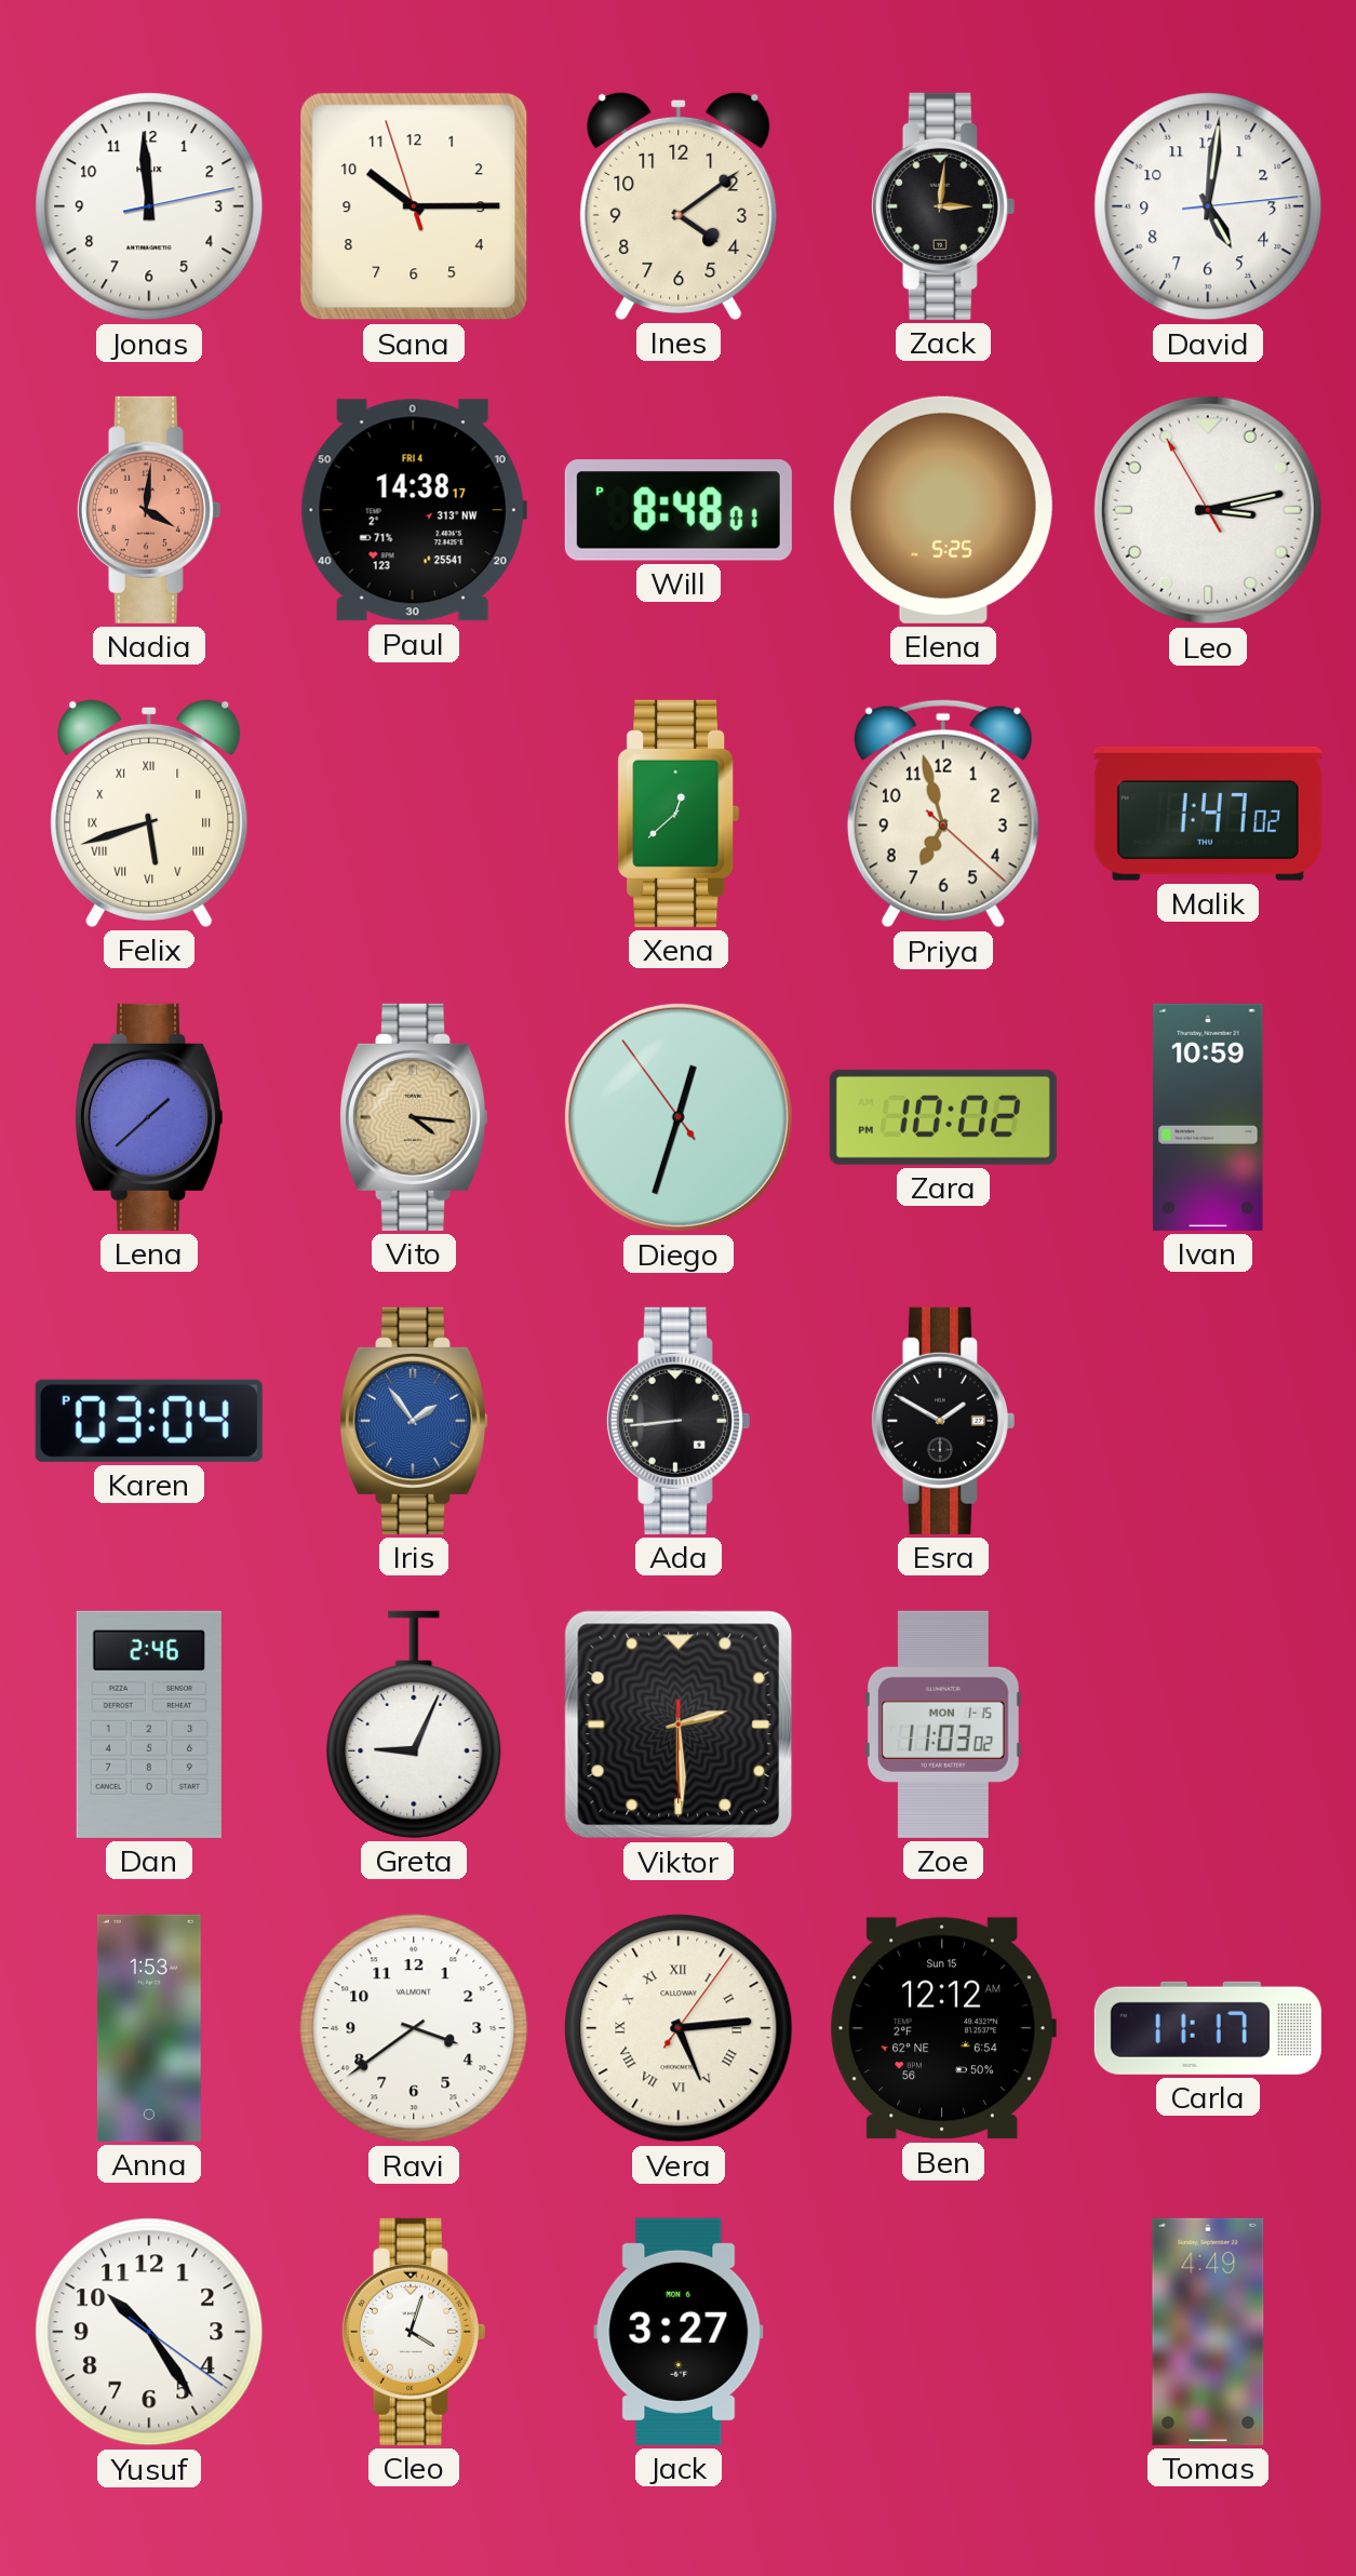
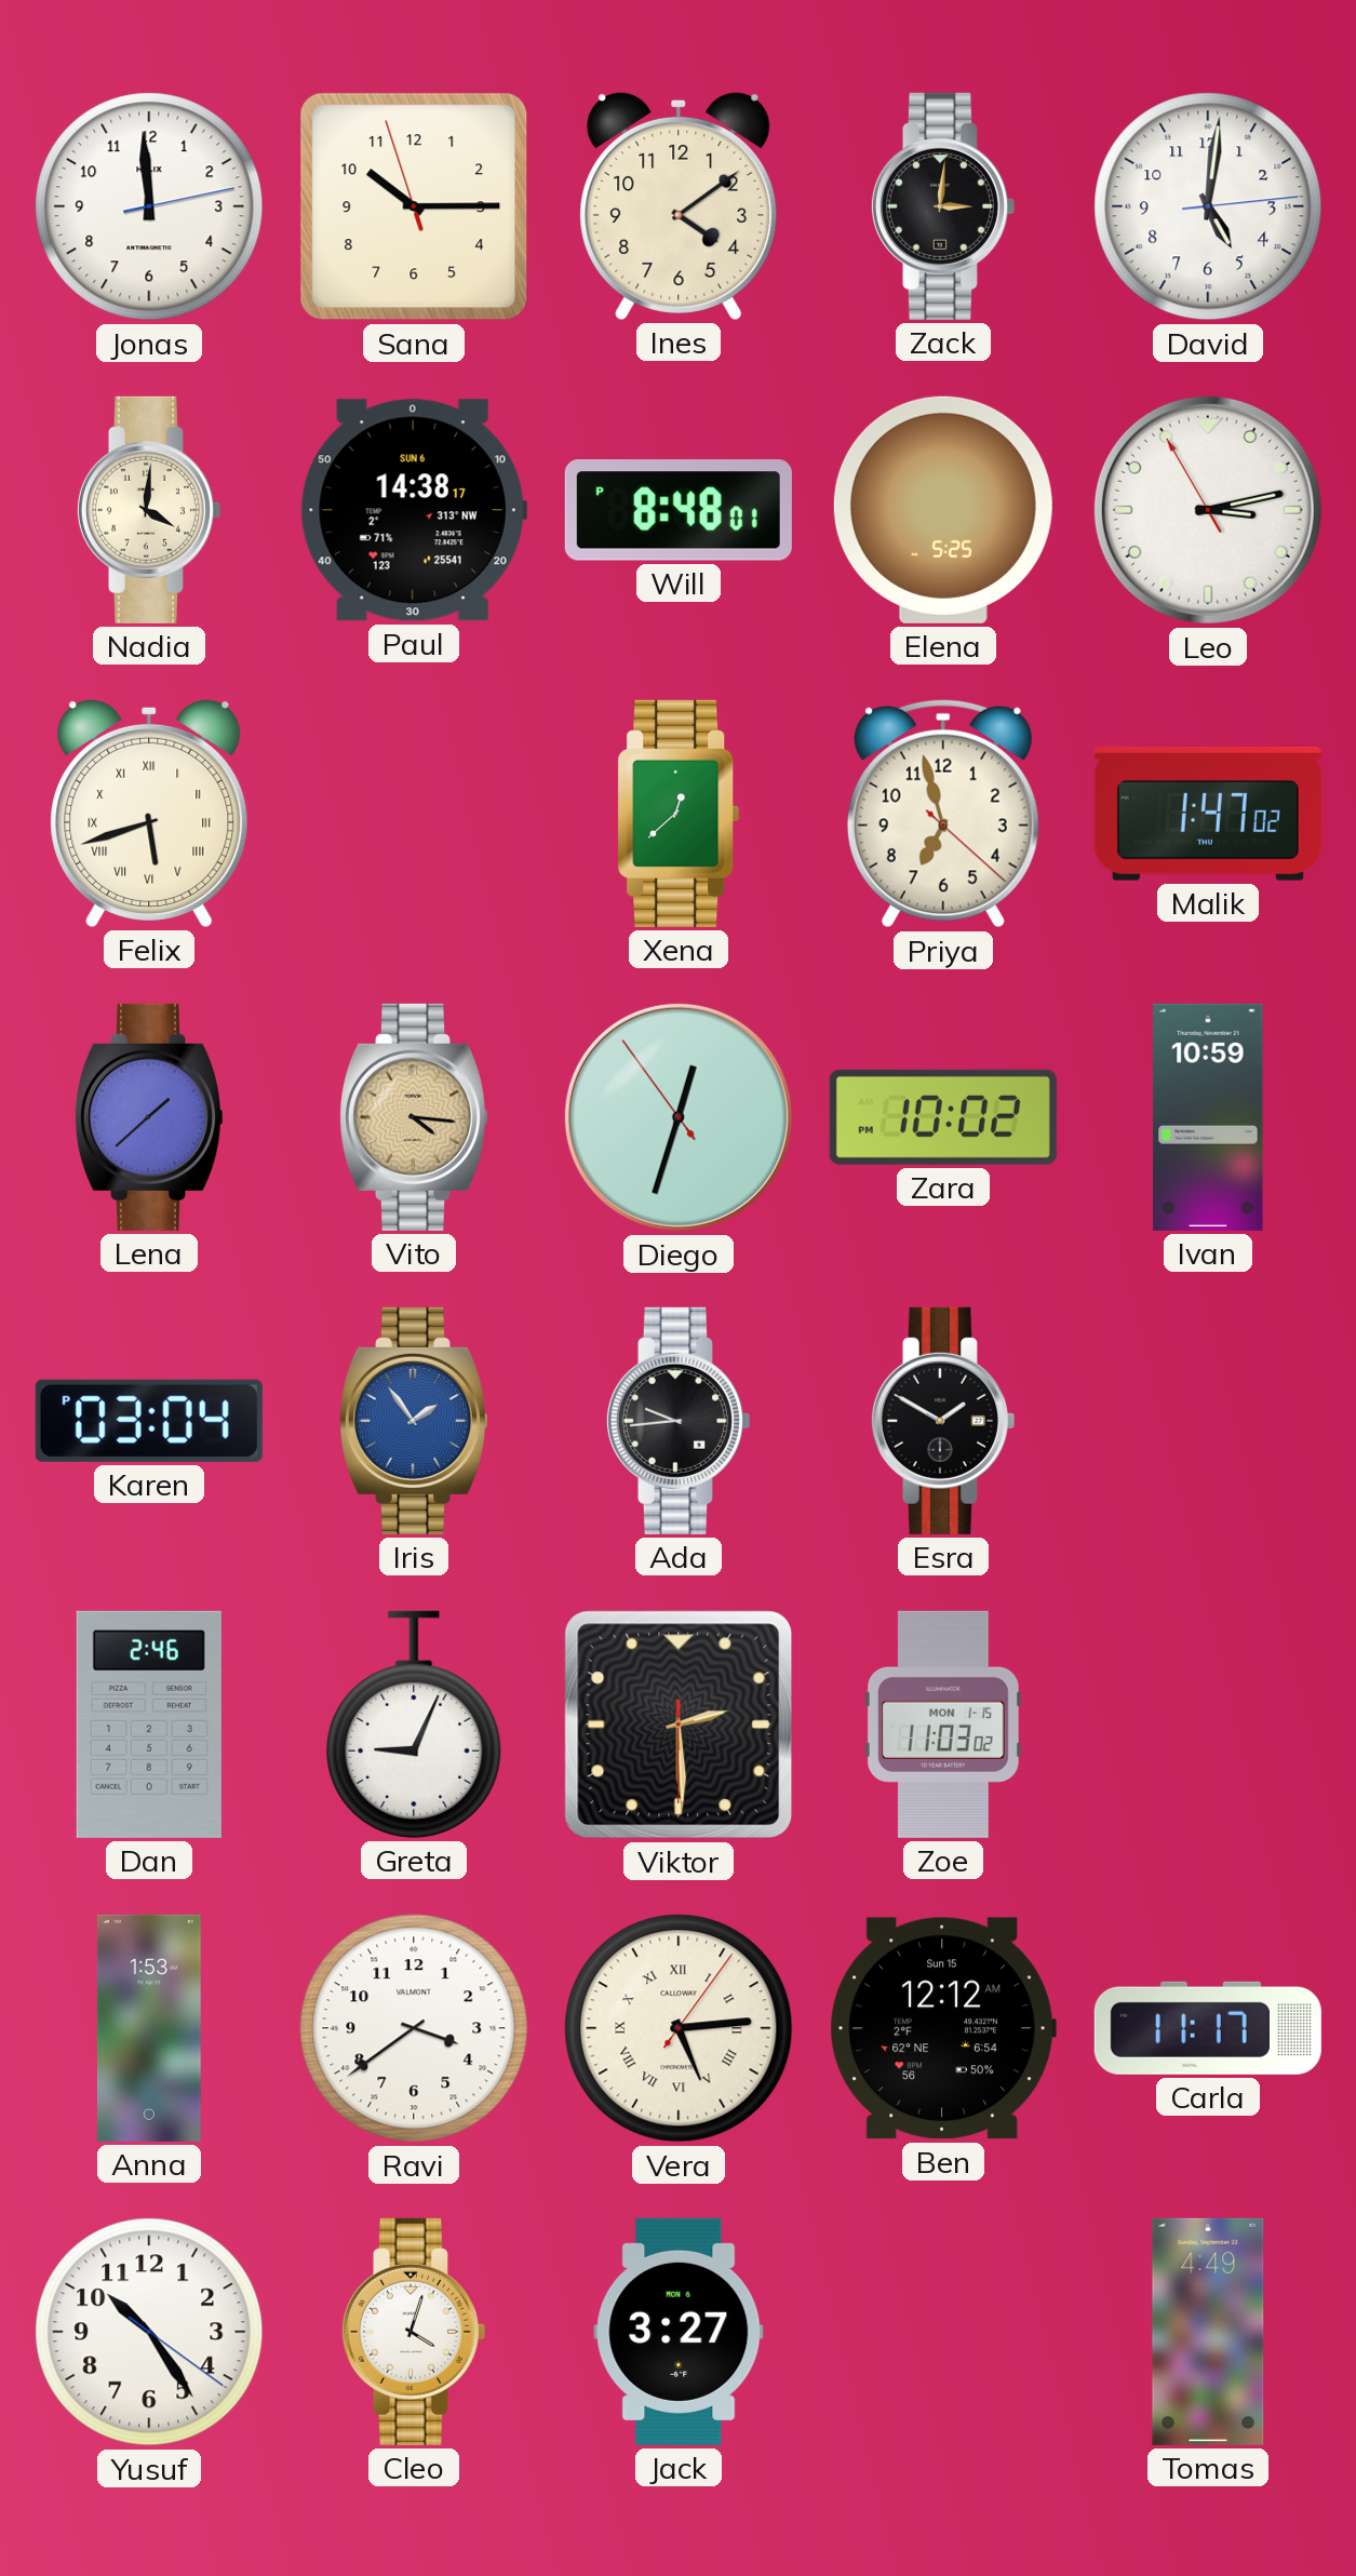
Nadia dial: salmon -> cream
Paul date: FRI 4 -> SUN 6
Ada: 8:44 -> 9:44
